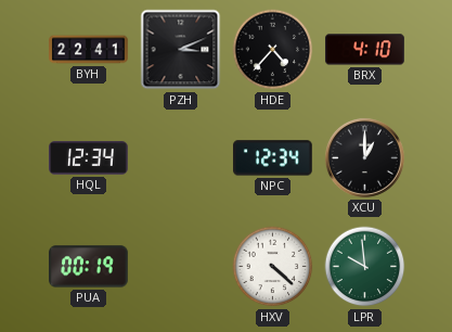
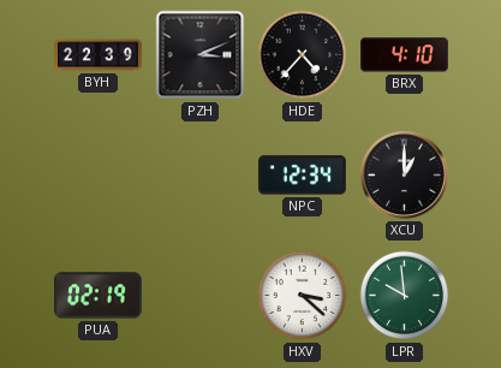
BYH: 22:41 -> 22:39
HQL: 12:34 -> none
PUA: 00:19 -> 02:19
HXV: 4:22 -> 3:22
